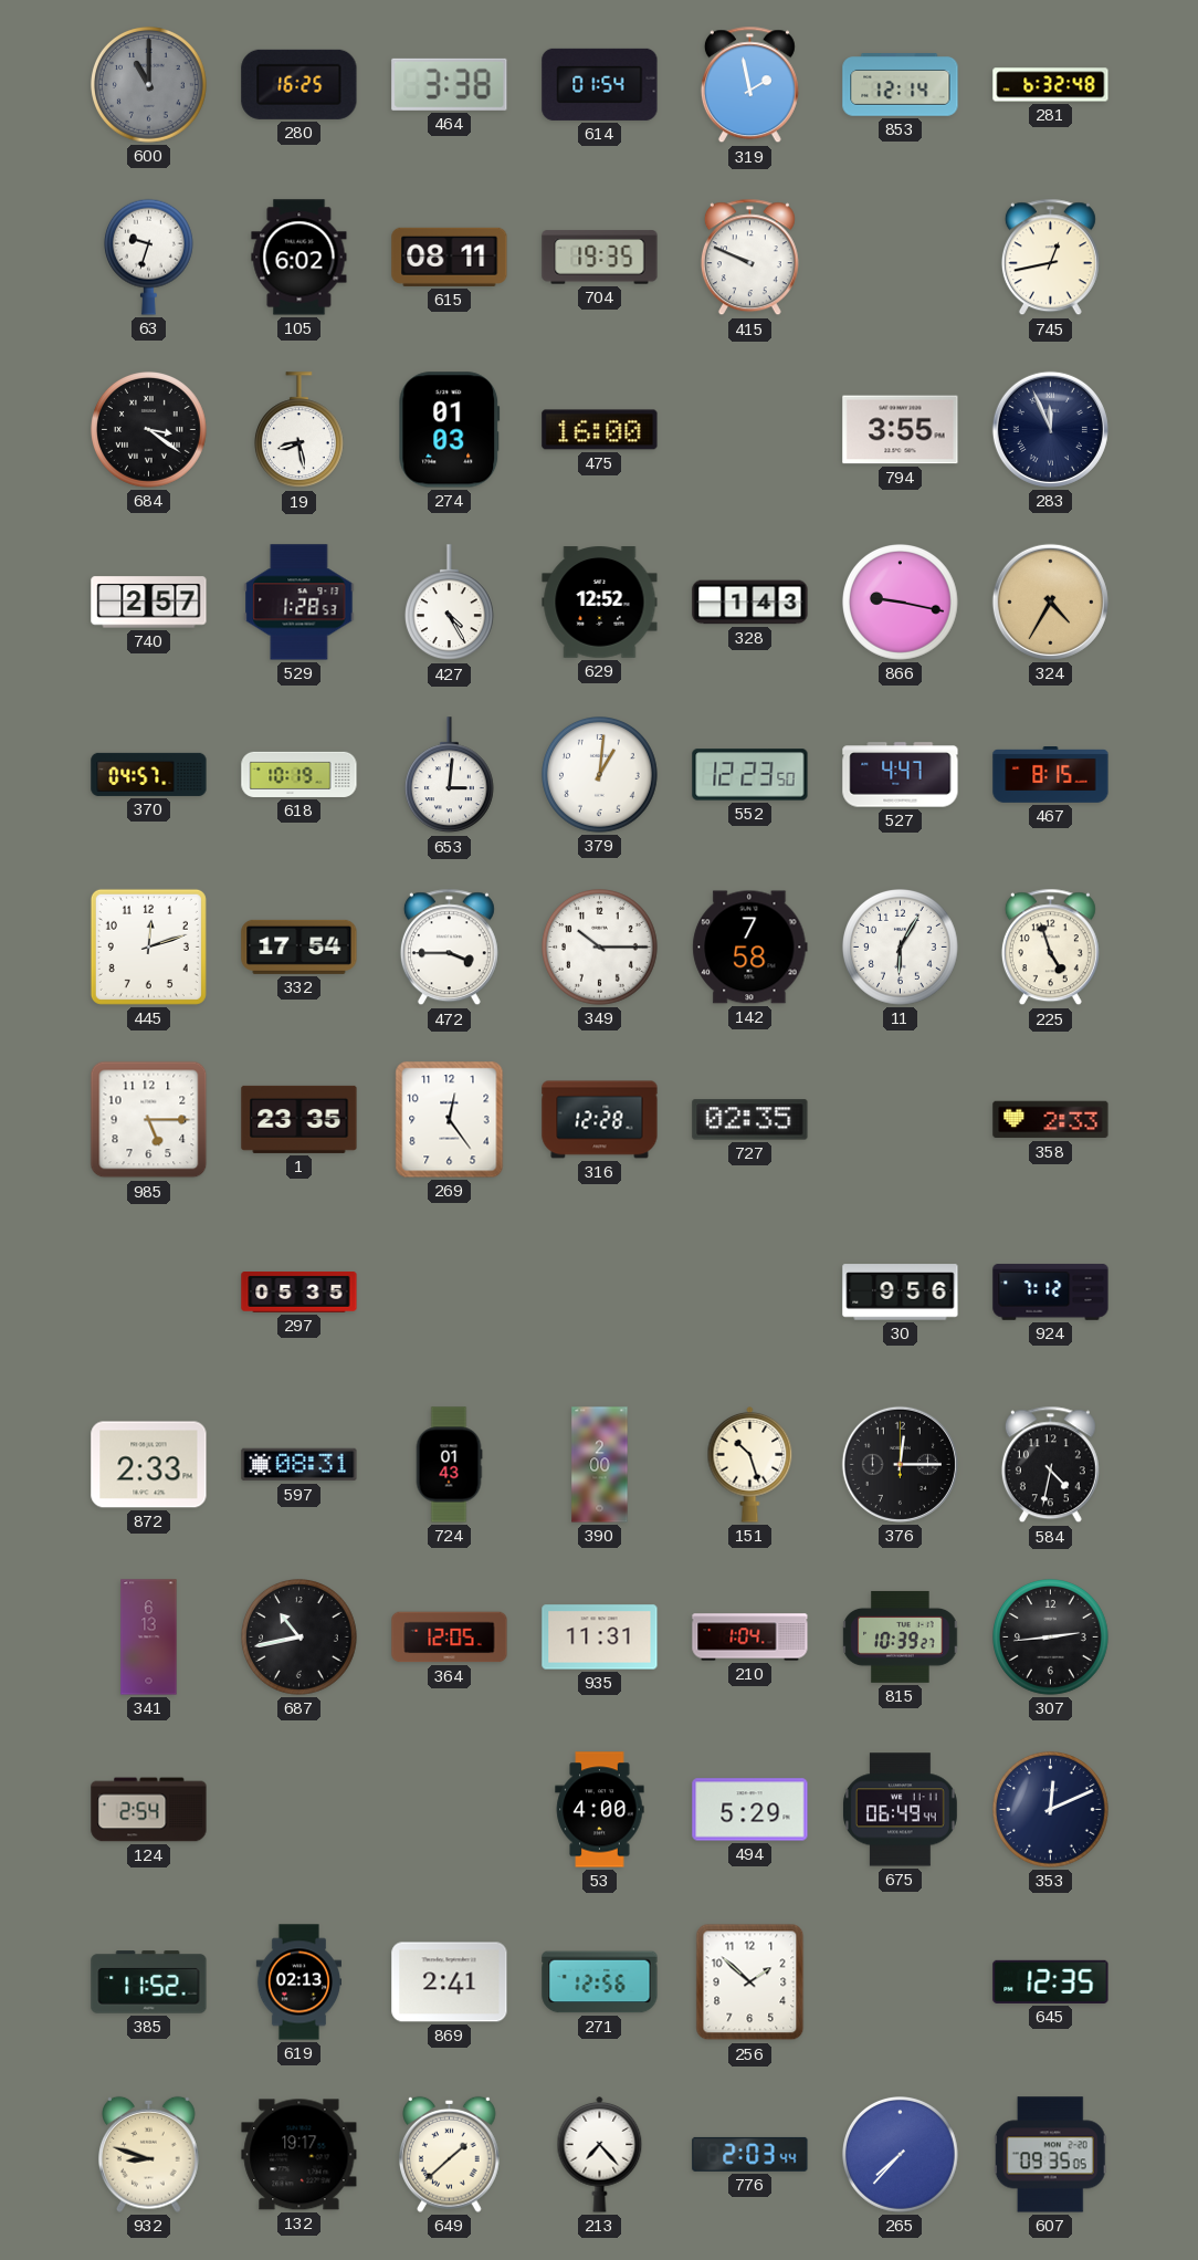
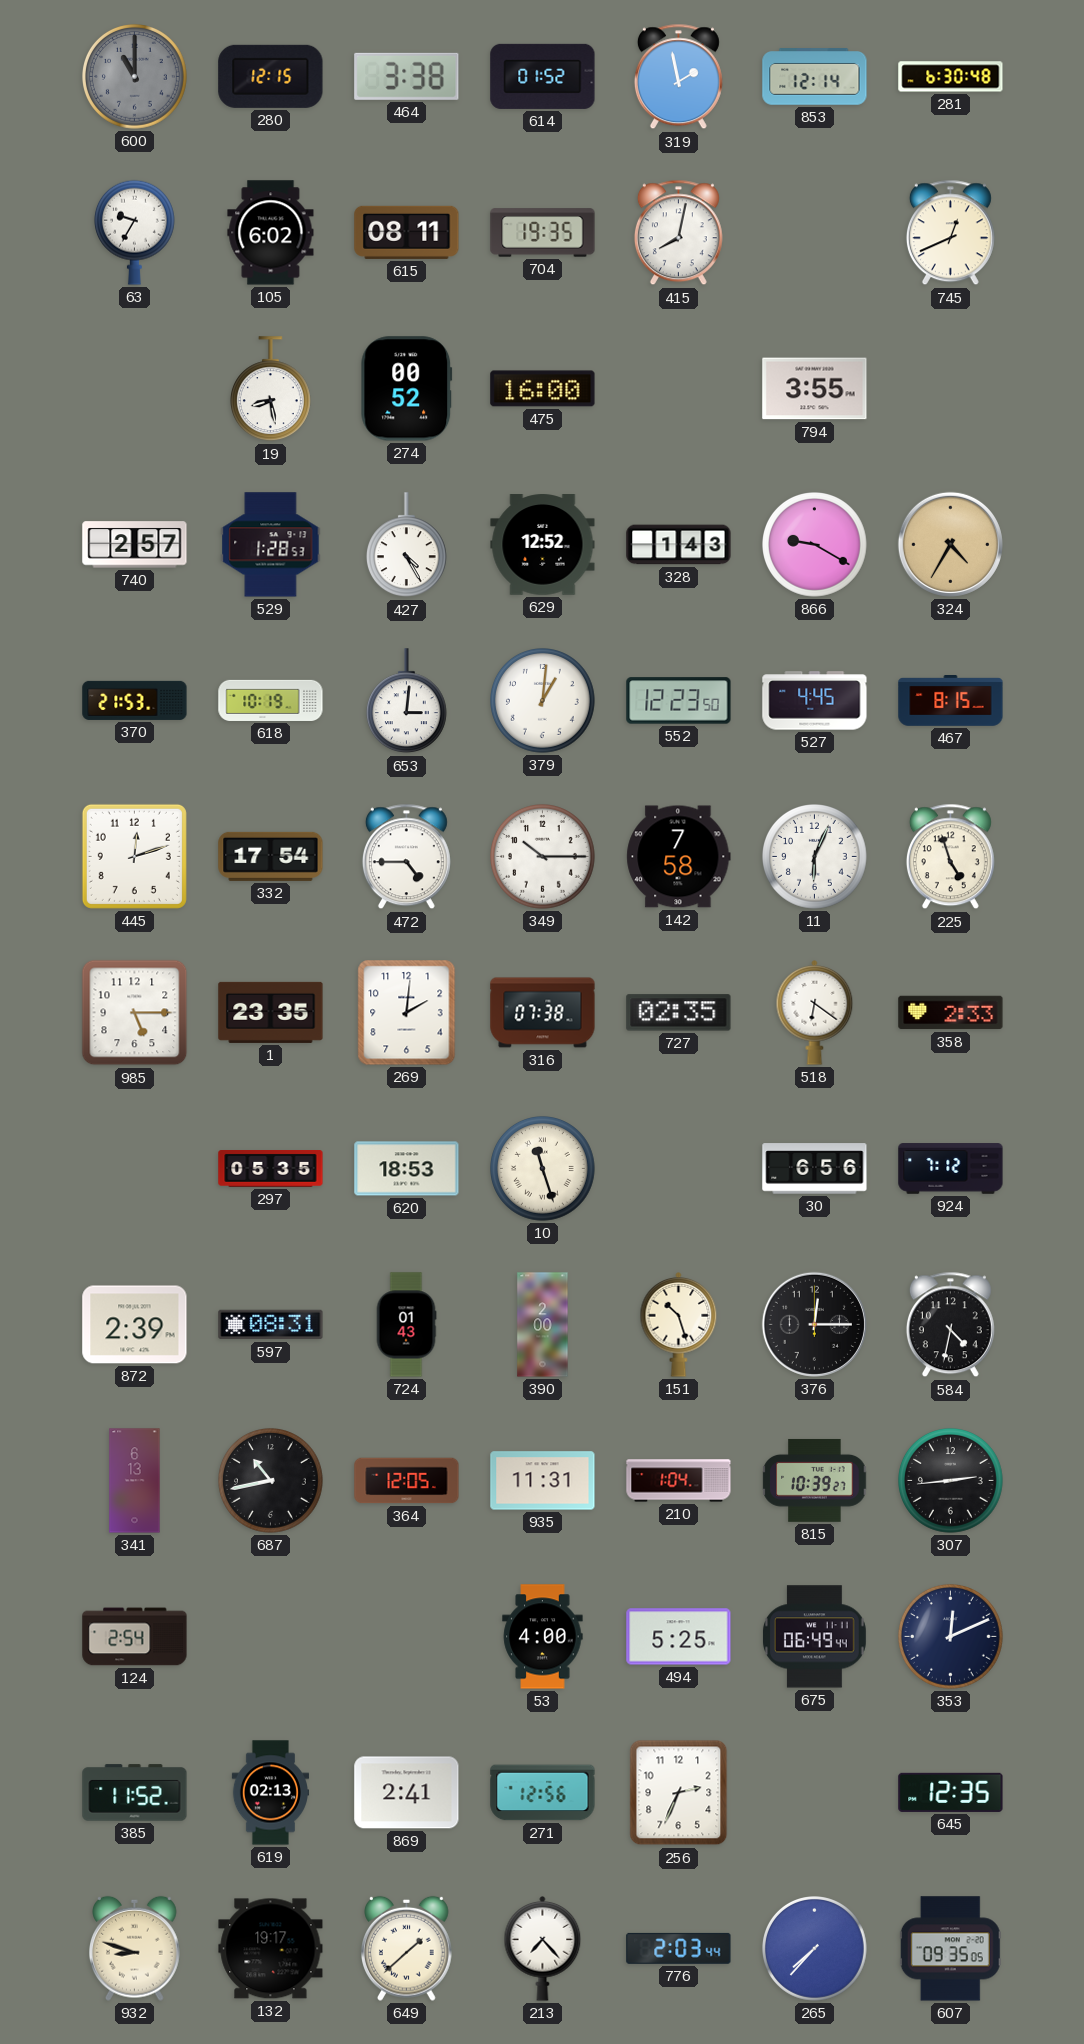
280: 16:25 -> 12:15
614: 01:54 -> 01:52
281: 6:32 -> 6:30
63: 9:33 -> 9:35
415: 9:49 -> 8:02
745: 12:43 -> 12:41
684: 3:21 -> none
274: 01:03 -> 00:52
283: 11:56 -> none
866: 9:17 -> 9:20
370: 04:57 -> 21:53
527: 4:47 -> 4:45
472: 3:45 -> 4:45
11: 6:05 -> 6:04
269: 12:24 -> 2:01
316: 12:28 -> 07:38
518: none -> 6:21
620: none -> 18:53
10: none -> 11:27
30: 9:56 -> 6:56
872: 2:33 -> 2:39
494: 5:29 -> 5:25
256: 1:52 -> 2:34
